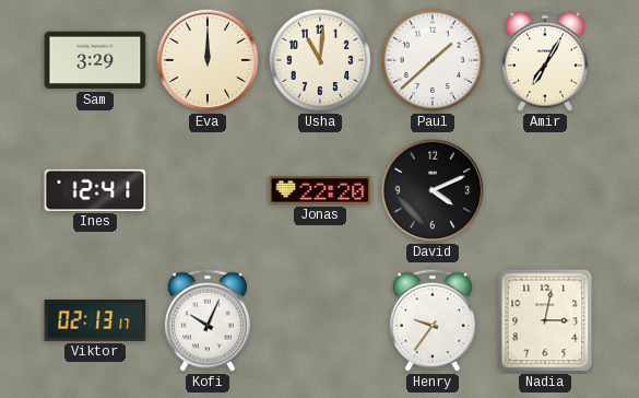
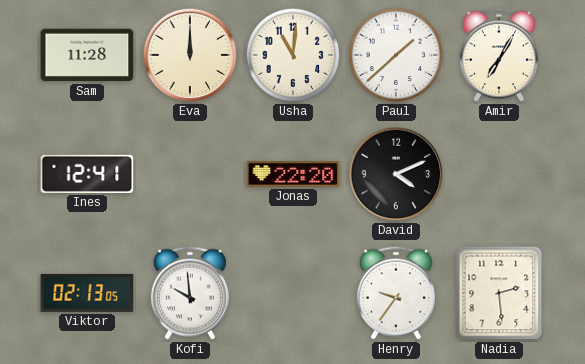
Sam: 3:29 -> 11:28
Viktor: 02:13:17 -> 02:13:05
Kofi: 10:04 -> 9:59
Nadia: 3:02 -> 2:29
